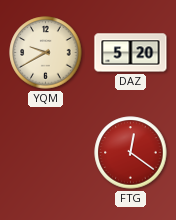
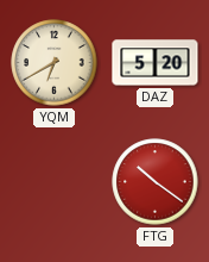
YQM: 9:40 -> 6:40
FTG: 12:21 -> 10:21
